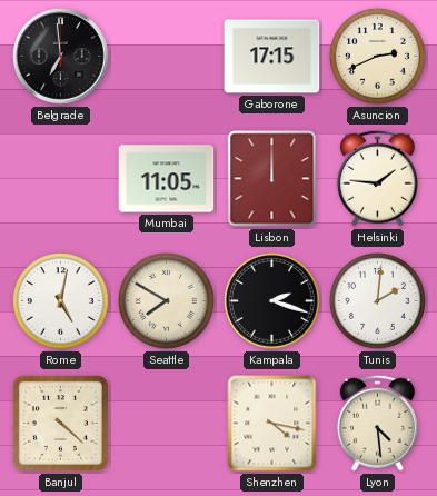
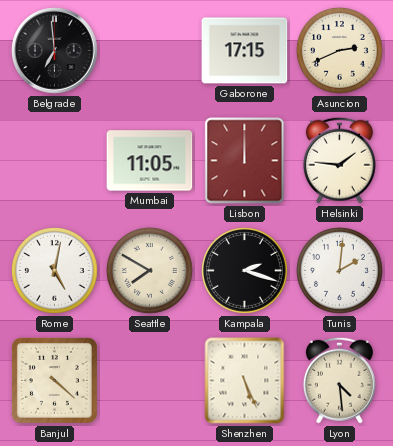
Shenzhen: 4:17 -> 5:26
